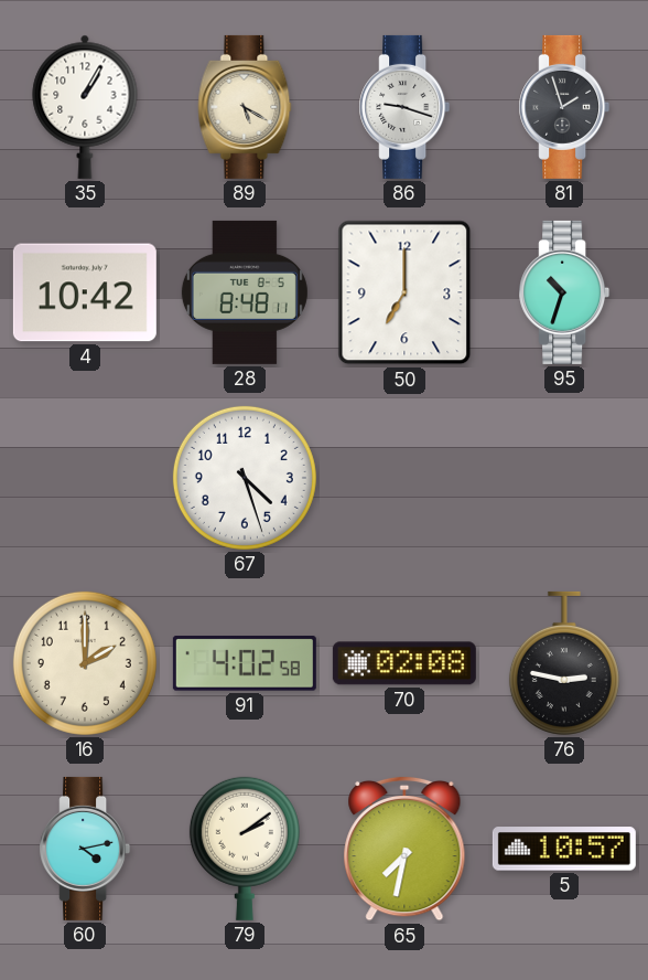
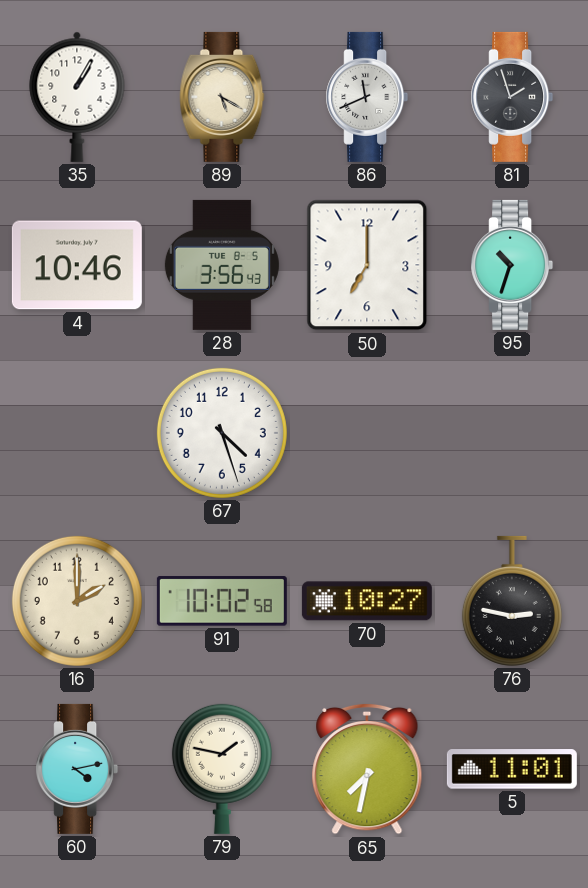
86: 9:18 -> 11:41
4: 10:42 -> 10:46
28: 8:48 -> 3:56
91: 4:02 -> 10:02
70: 02:08 -> 10:27
79: 2:09 -> 1:47
5: 10:57 -> 11:01
